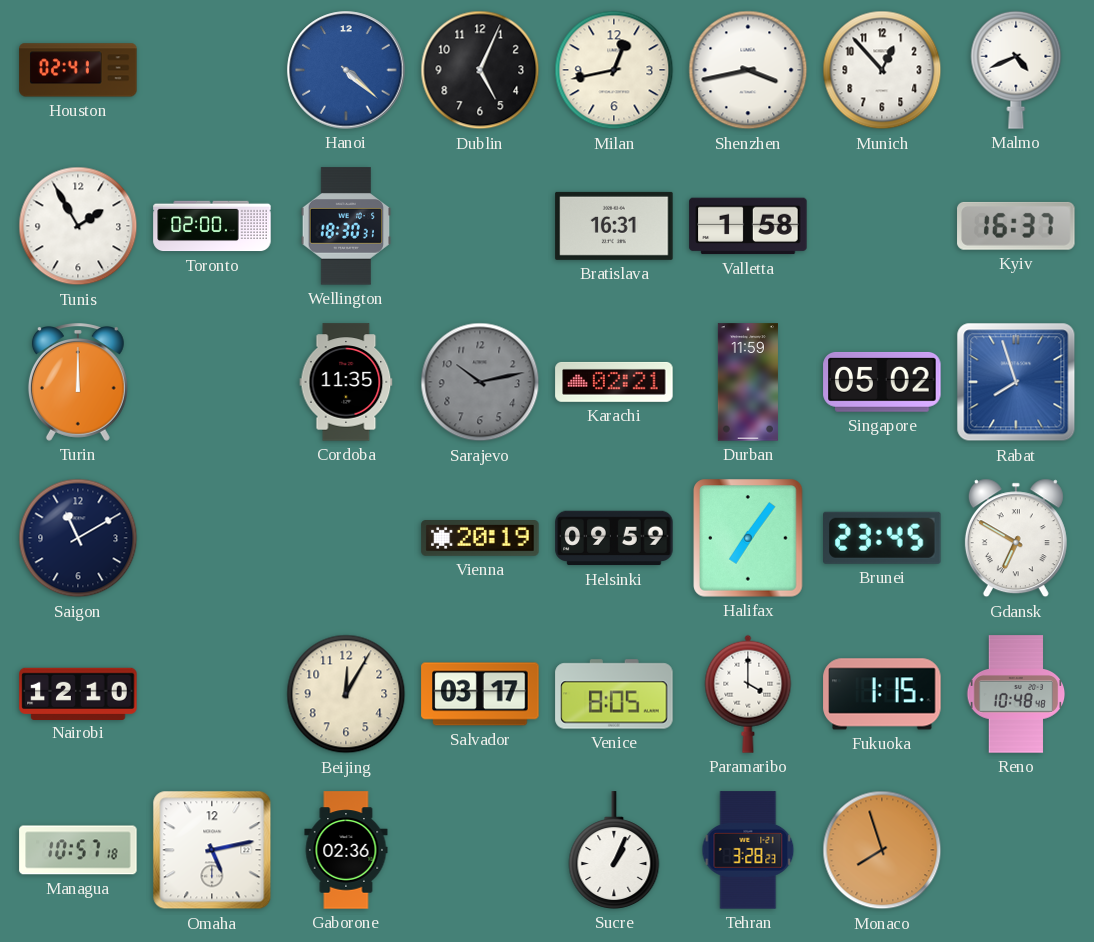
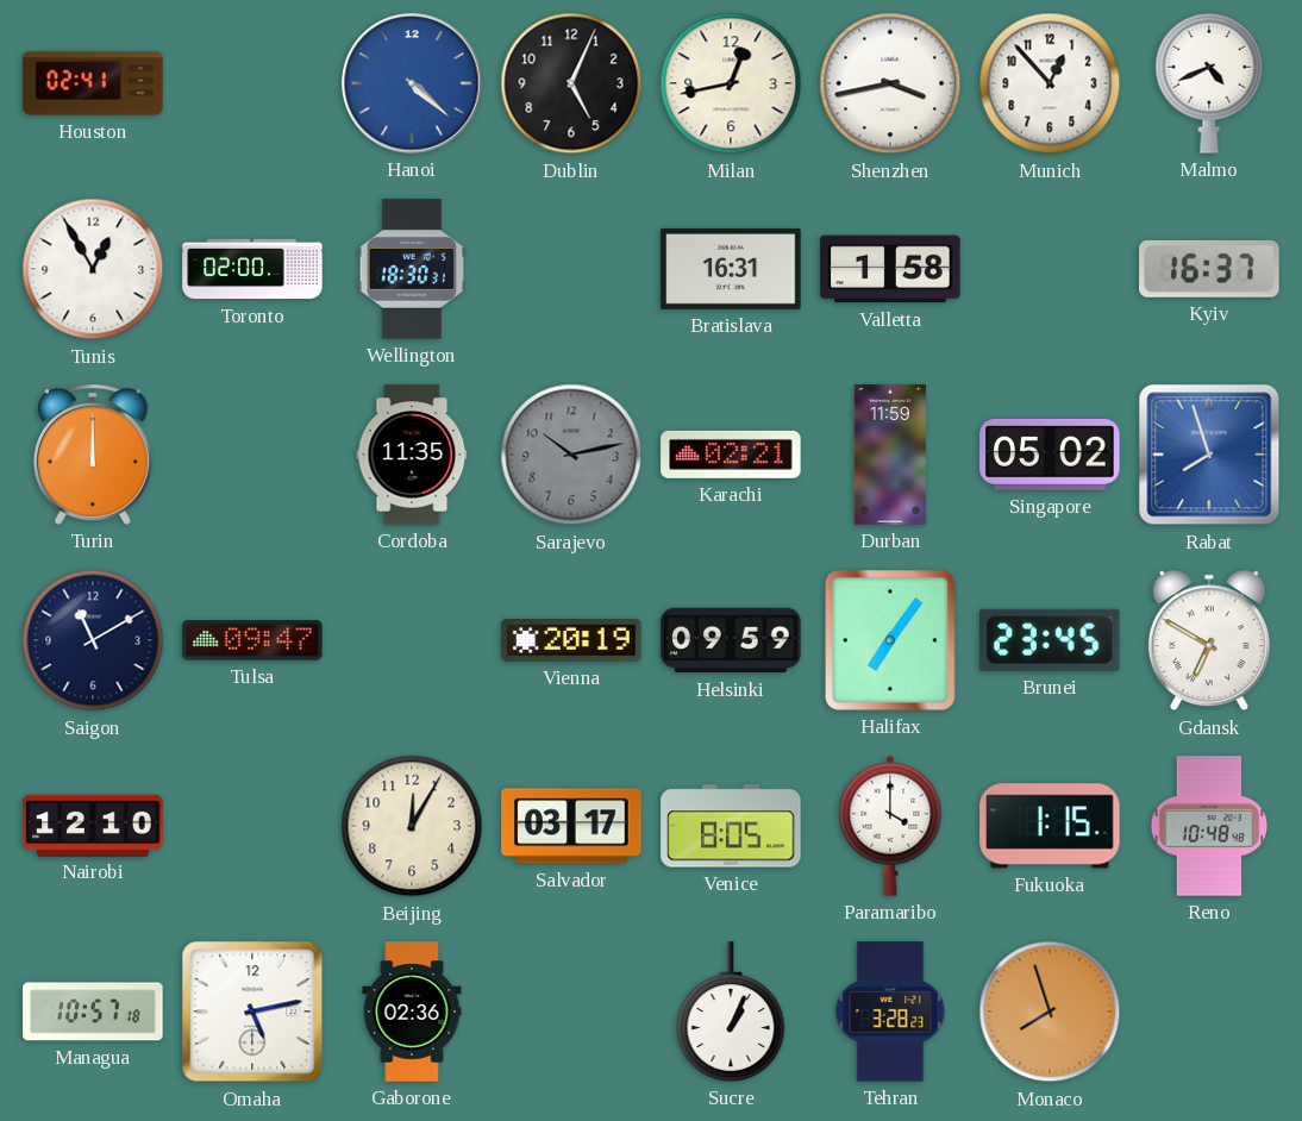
Tunis: 1:55 -> 12:55
Tulsa: none -> 09:47
